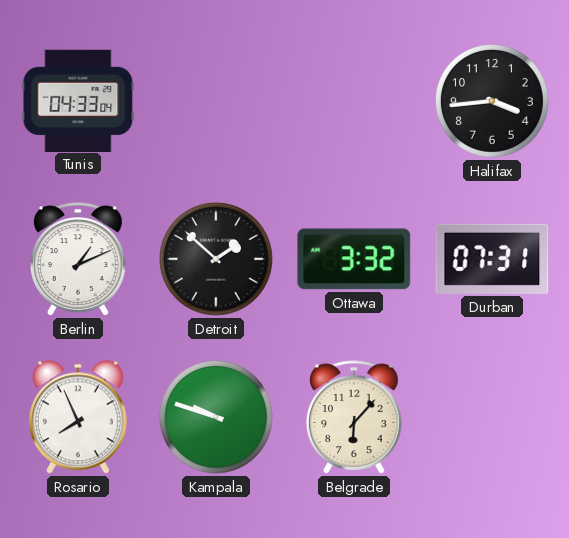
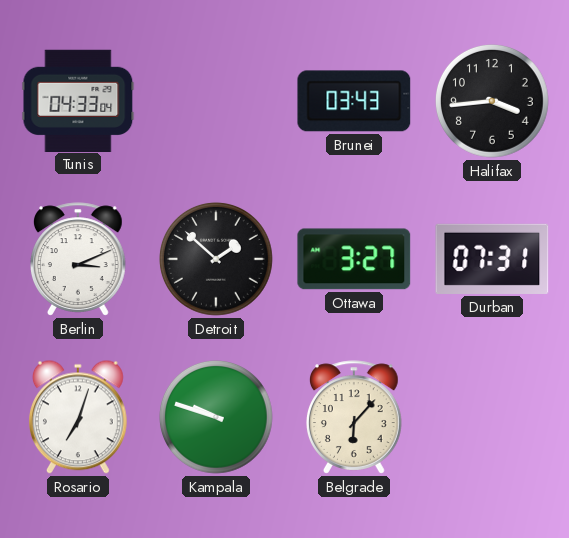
Brunei: none -> 03:43
Berlin: 1:11 -> 3:11
Ottawa: 3:32 -> 3:27
Rosario: 7:56 -> 7:03
